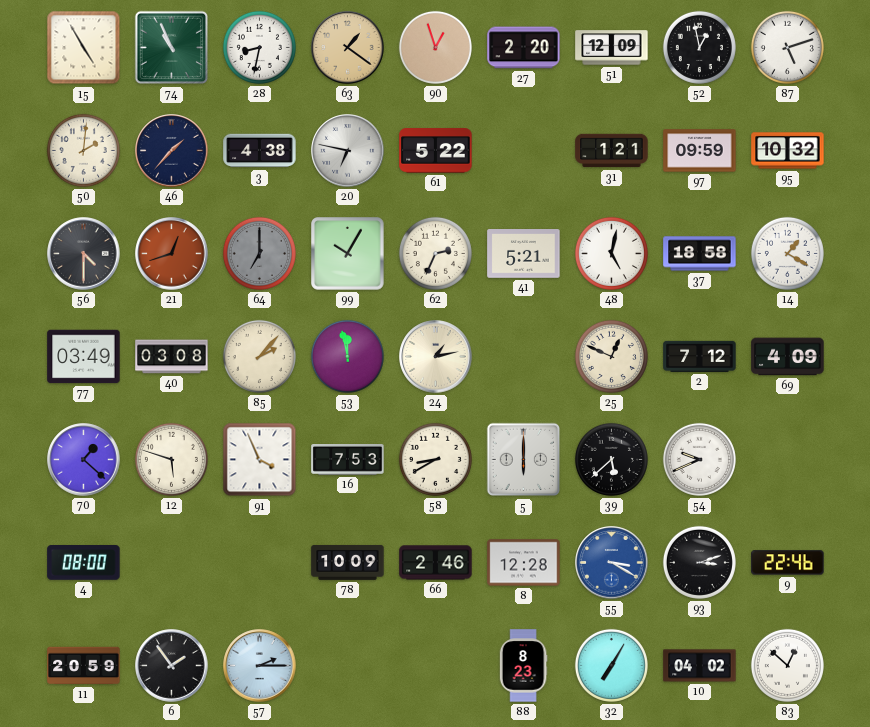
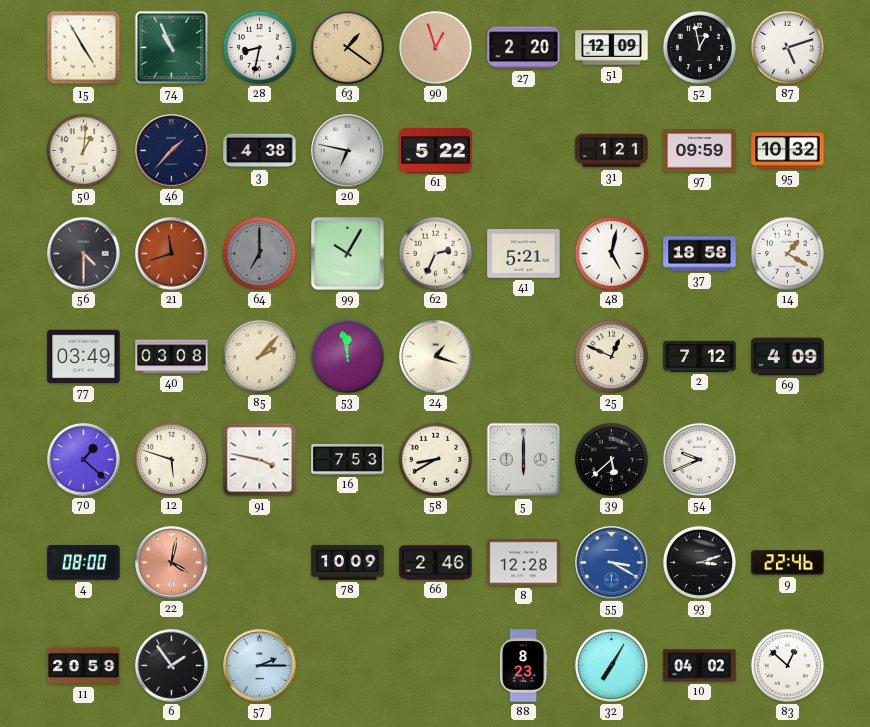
50: 2:01 -> 1:01
21: 12:42 -> 11:42
24: 1:13 -> 1:18
91: 3:56 -> 3:47
22: none -> 4:02
